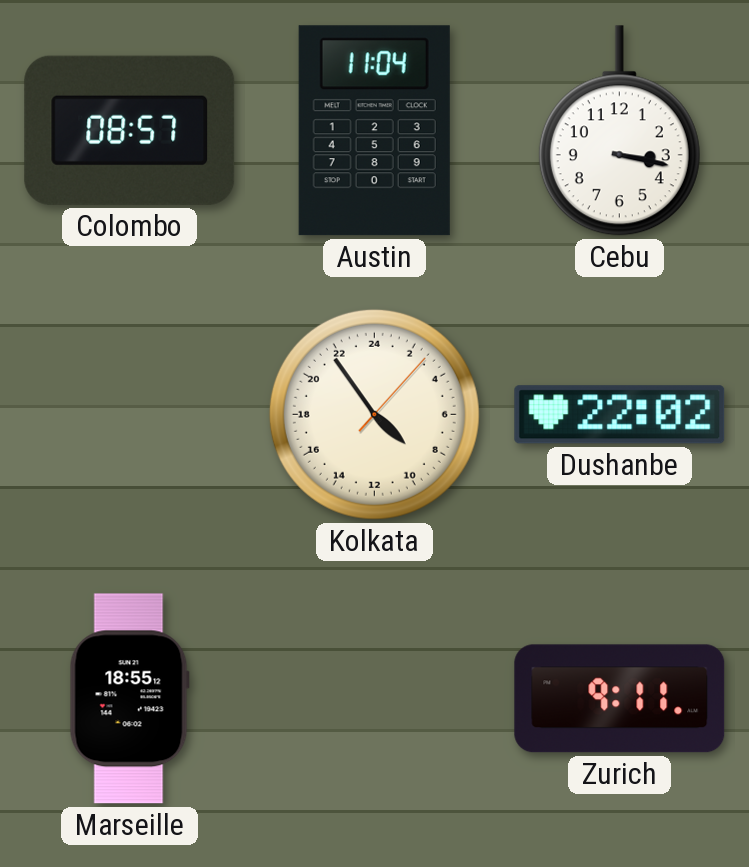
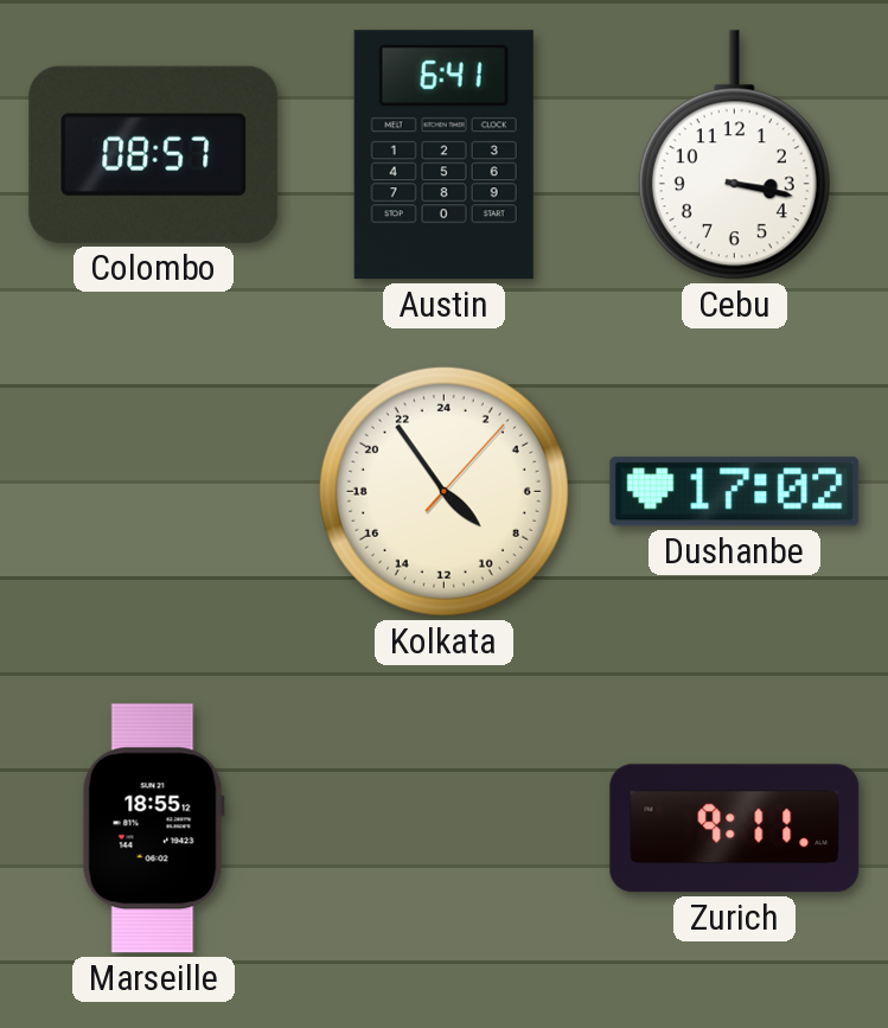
Austin: 11:04 -> 6:41
Dushanbe: 22:02 -> 17:02
